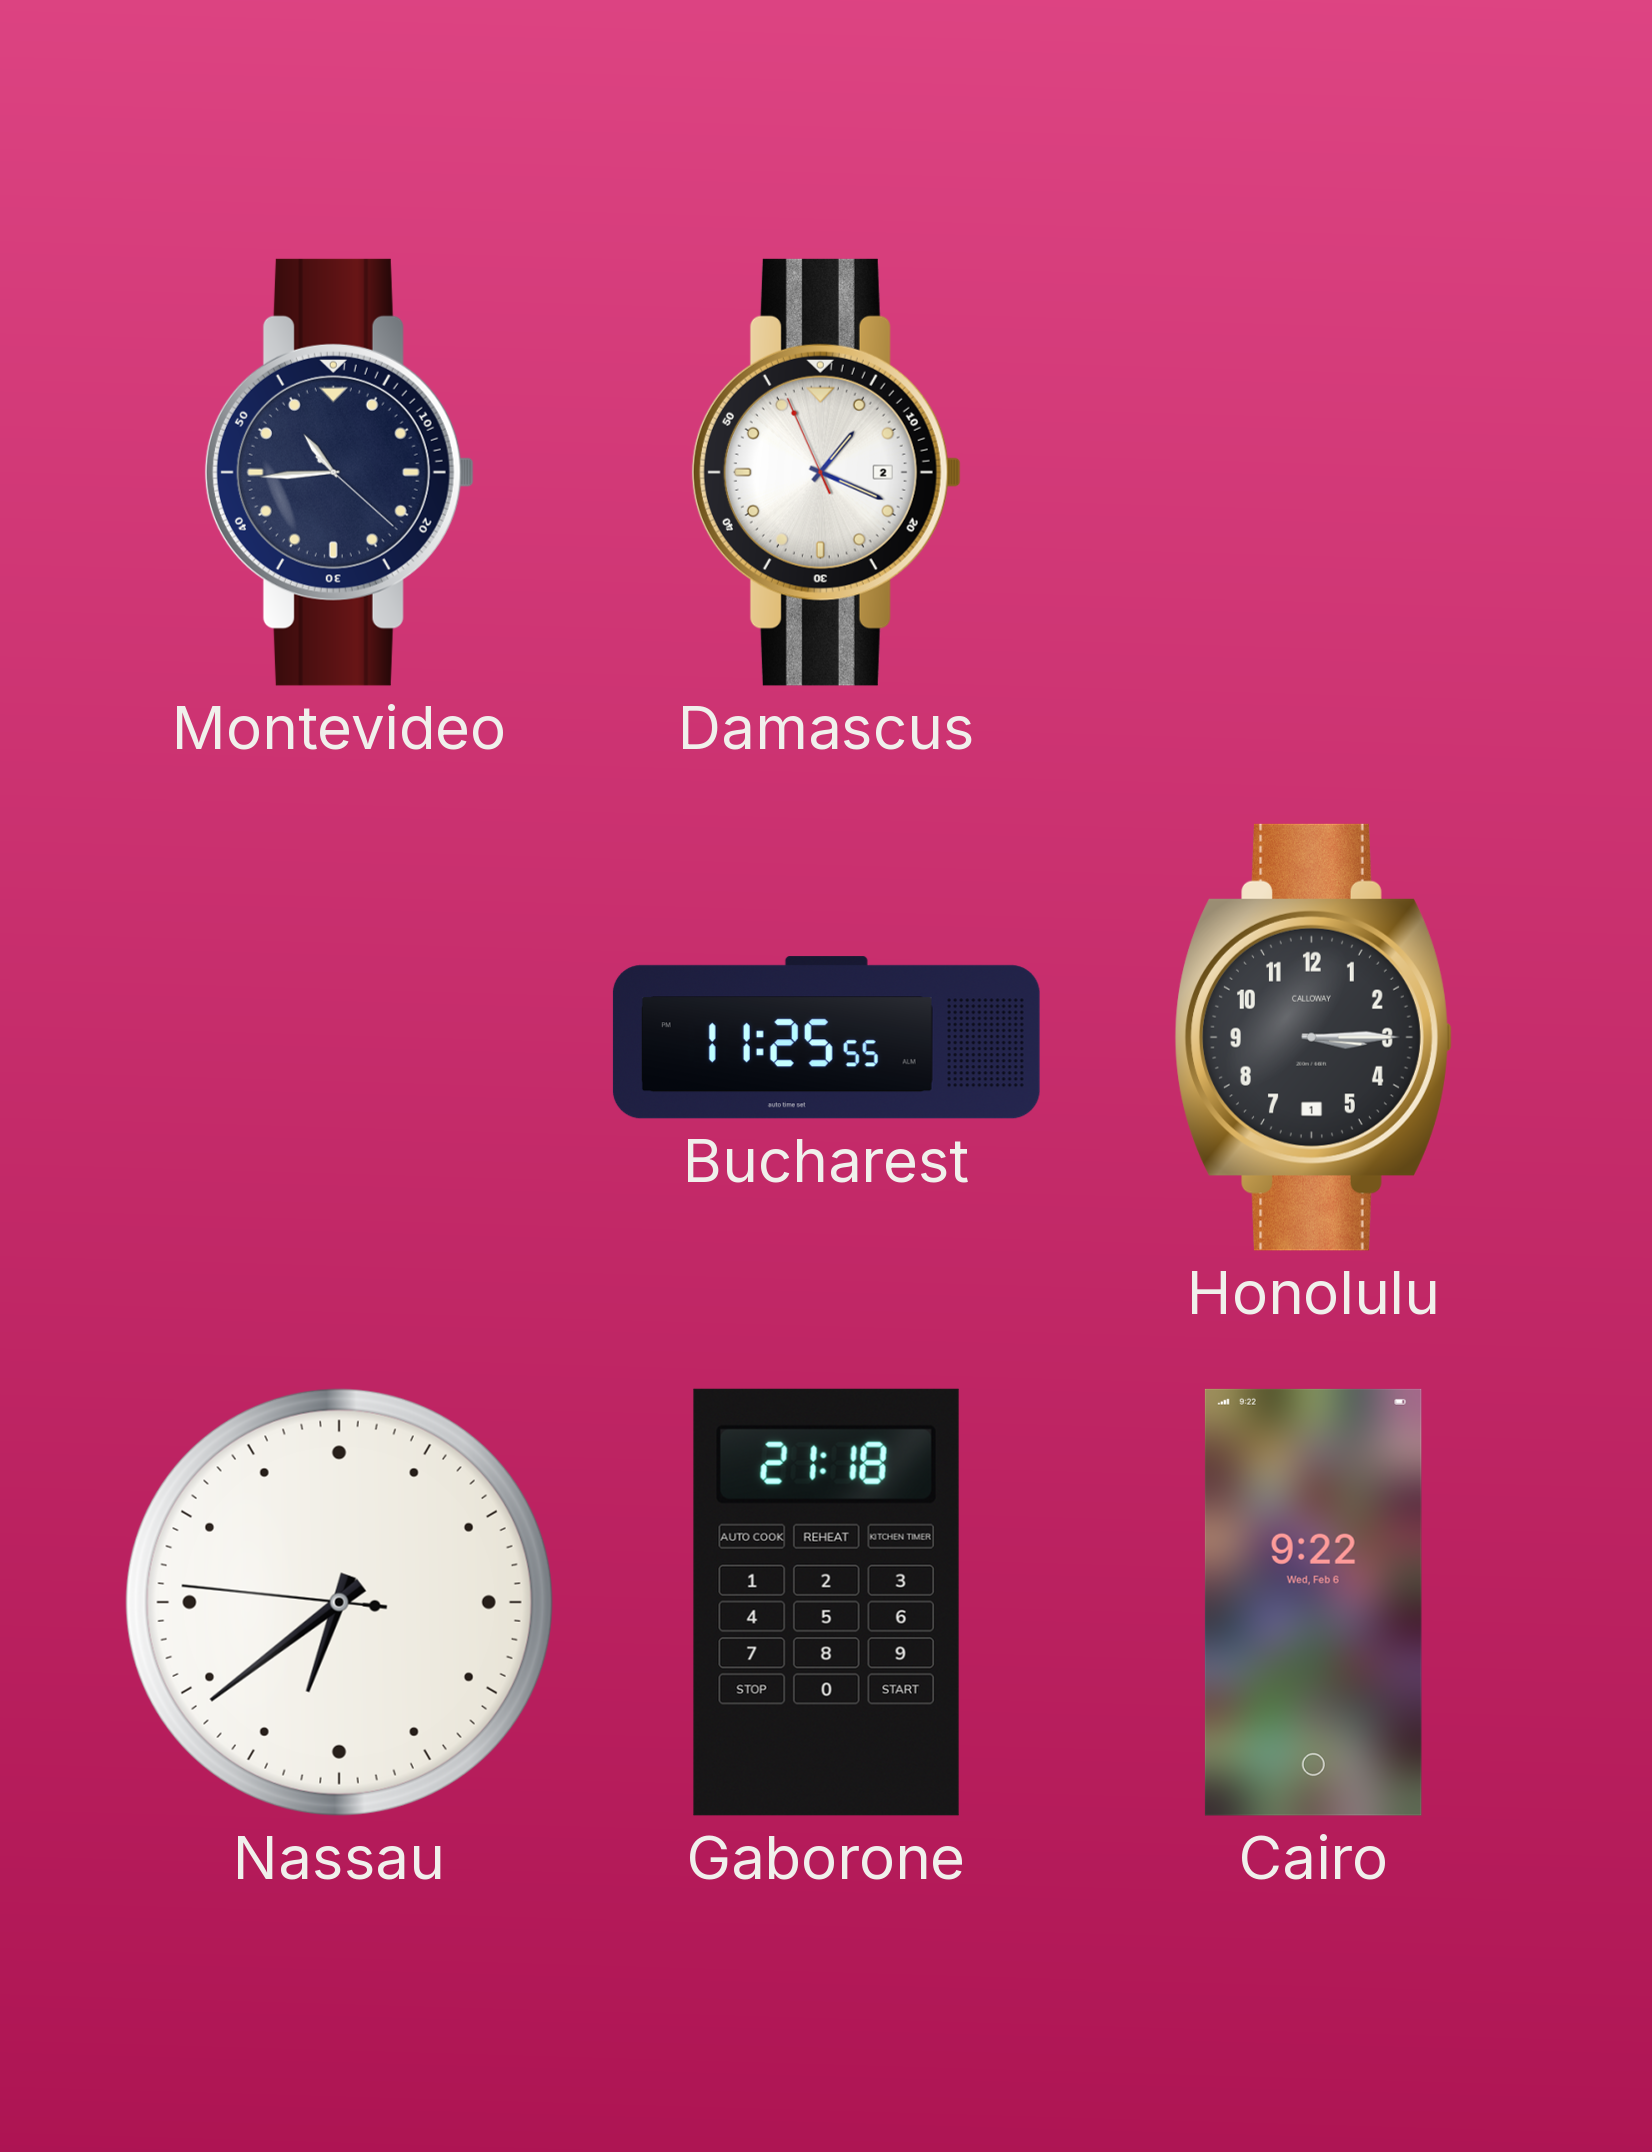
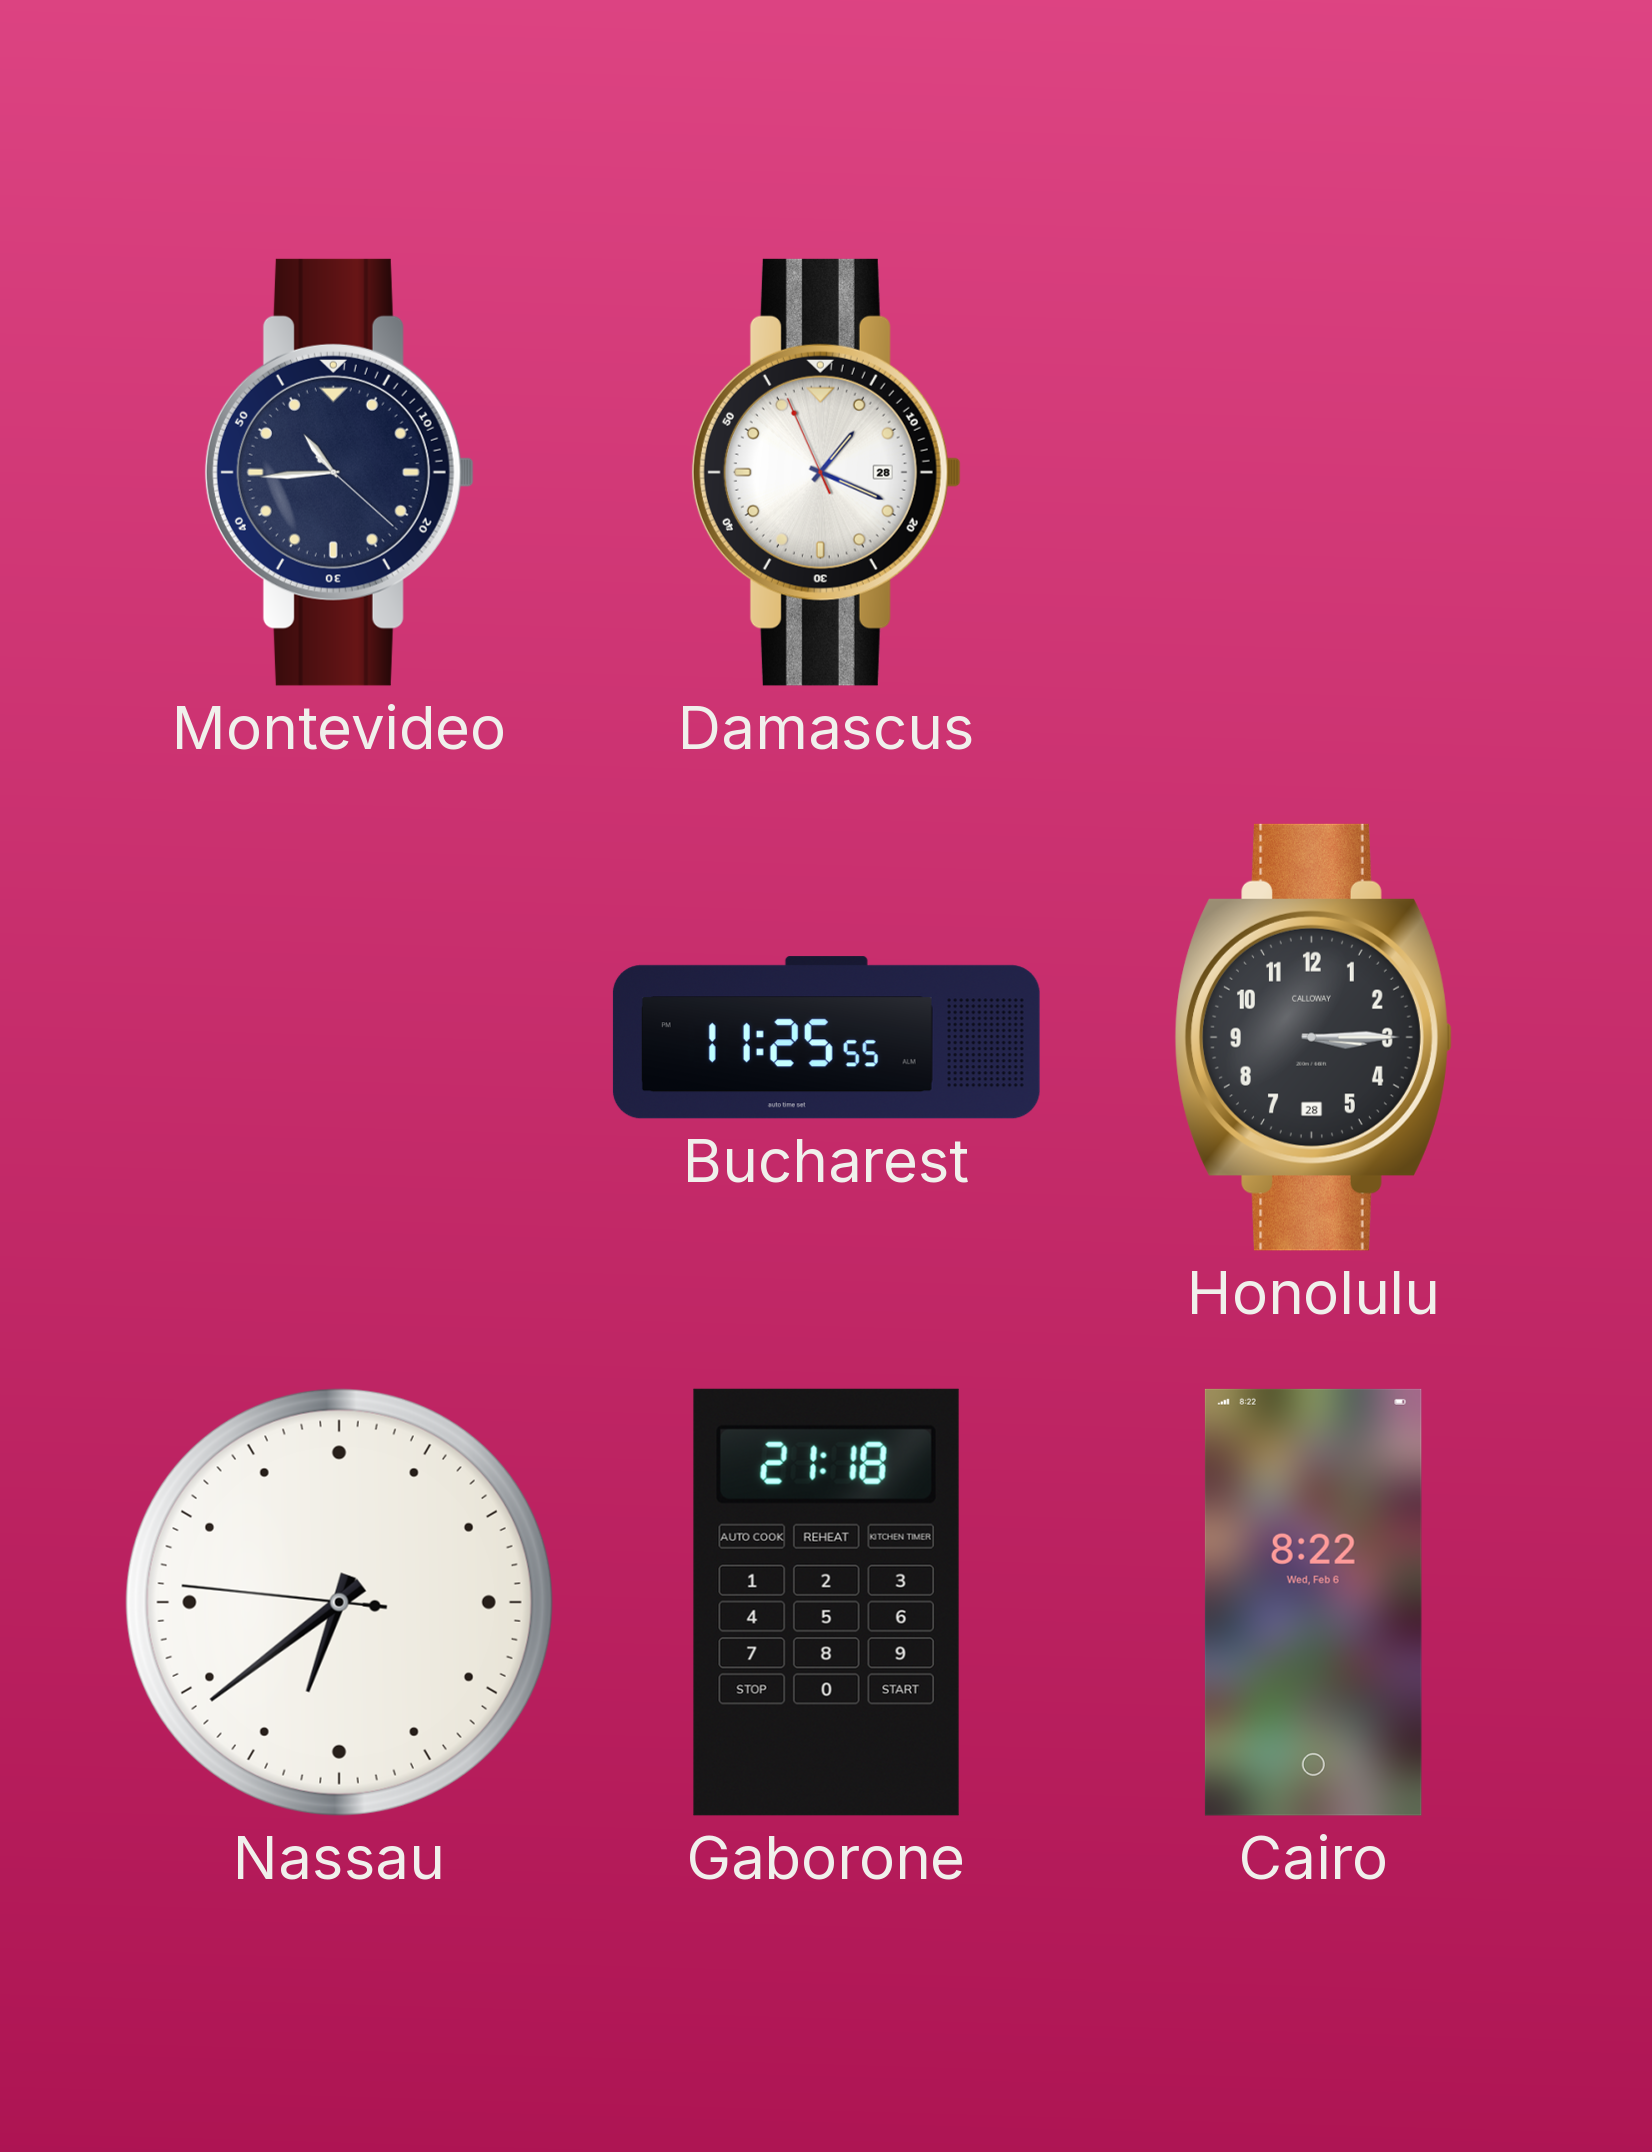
Damascus date: 2 -> 28
Honolulu date: 1 -> 28
Cairo: 9:22 -> 8:22
